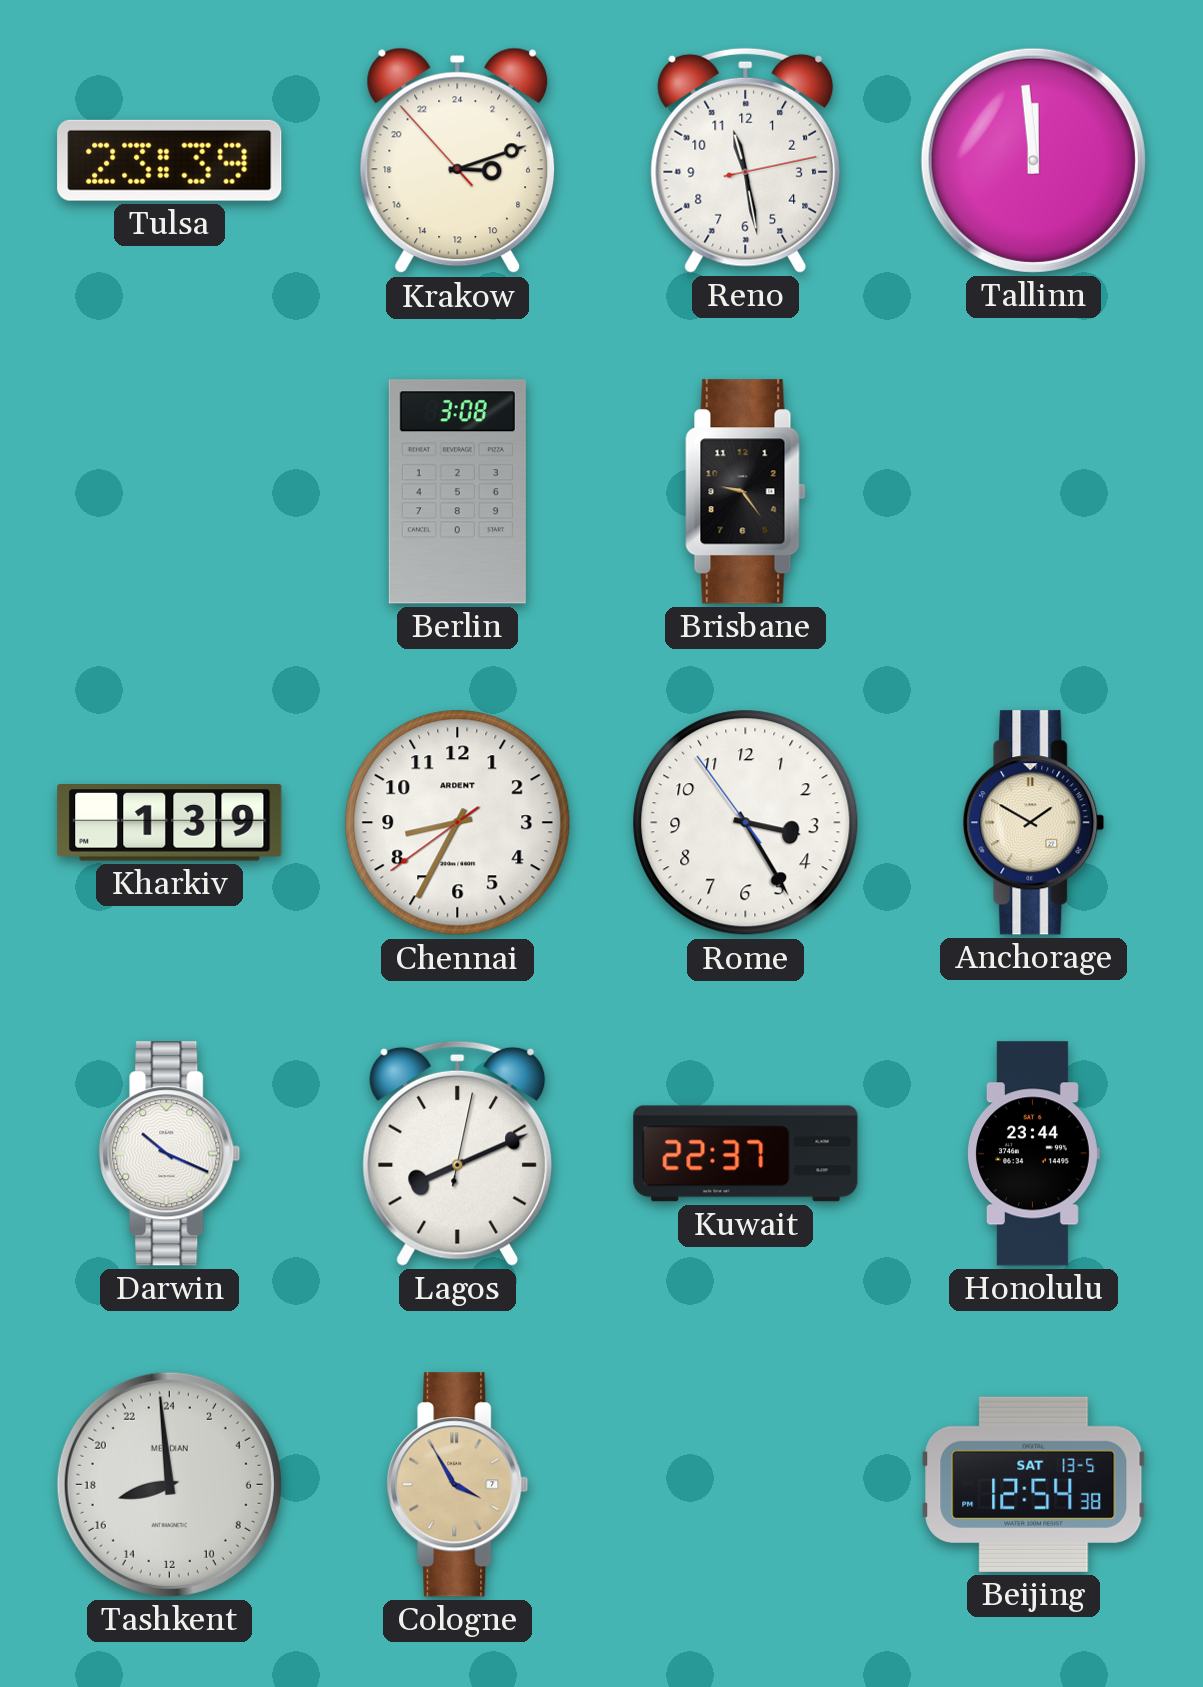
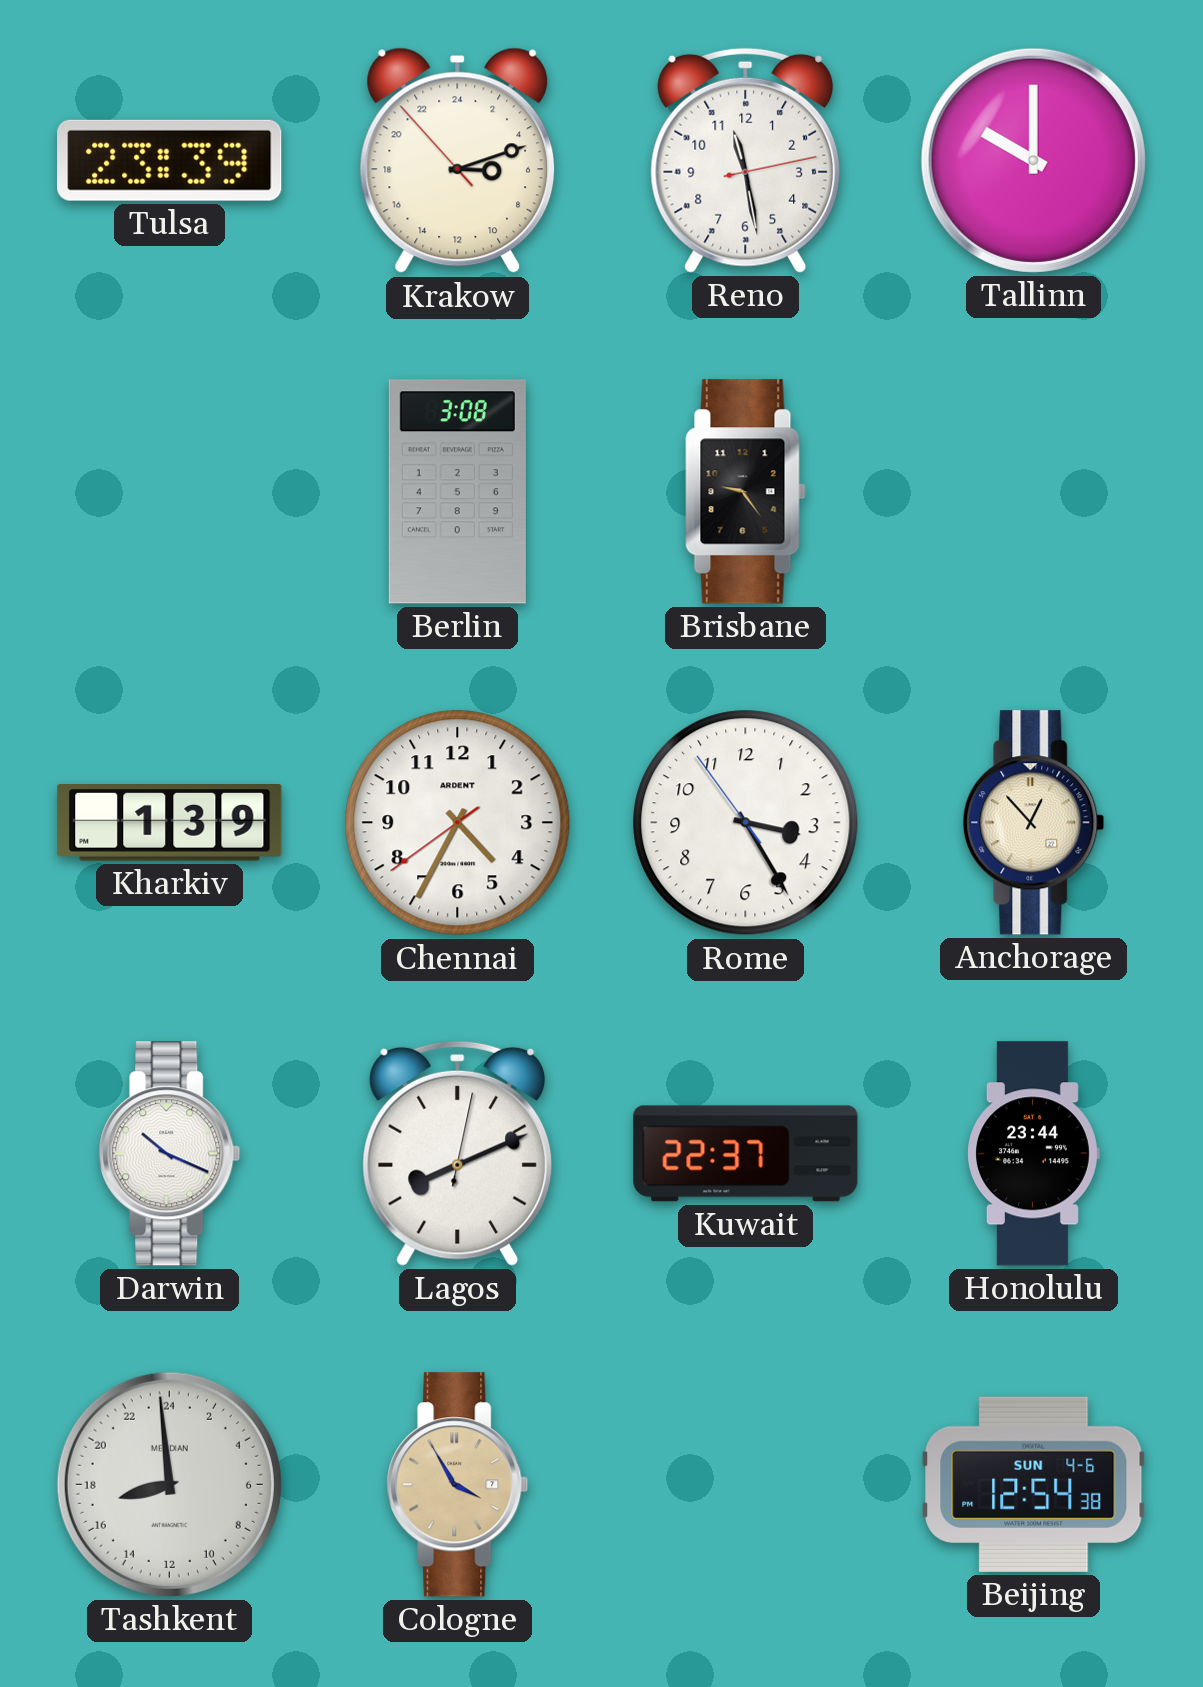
Tallinn: 11:59 -> 10:00
Chennai: 8:34 -> 4:34
Anchorage: 1:50 -> 12:53
Beijing date: SAT 13-5 -> SUN 4-6
